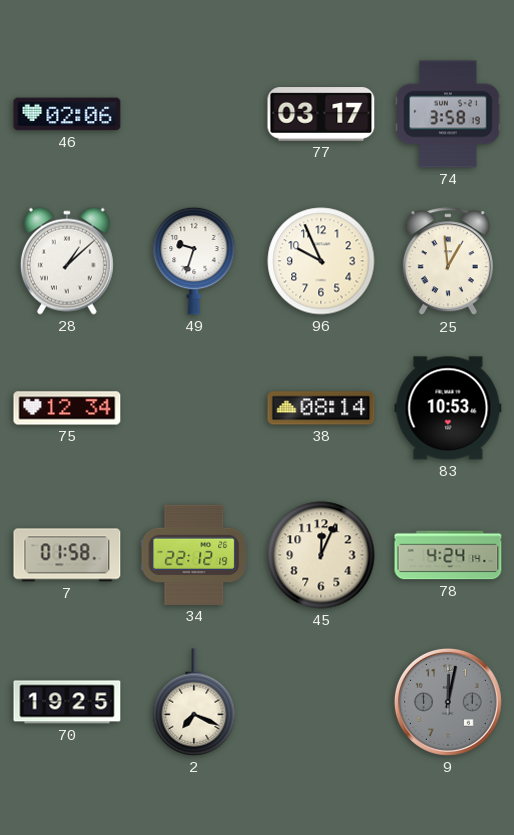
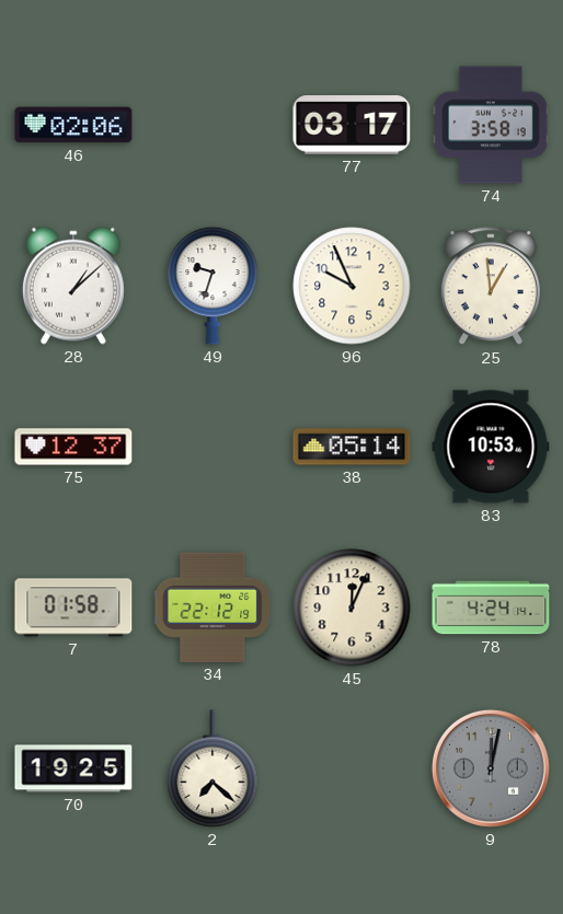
75: 12:34 -> 12:37
38: 08:14 -> 05:14
2: 7:19 -> 7:22
